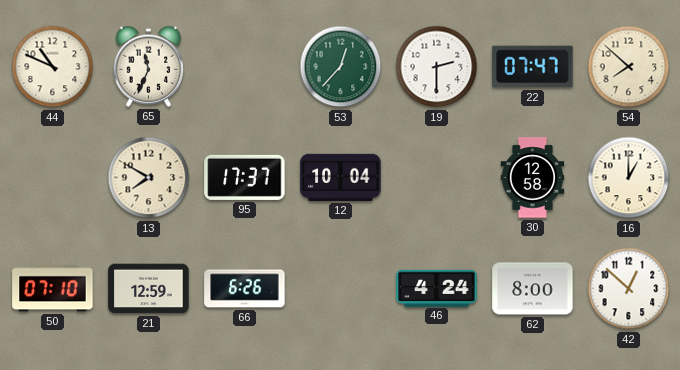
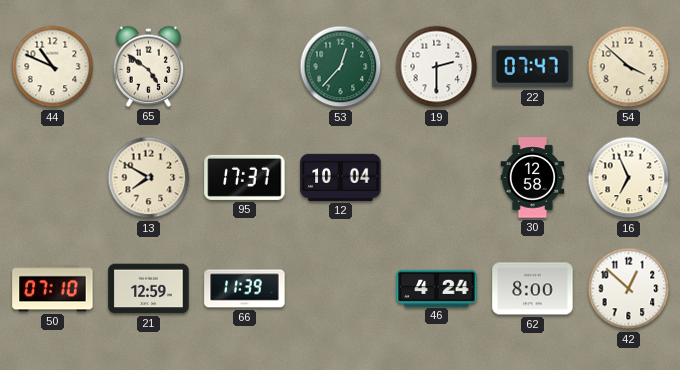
65: 11:34 -> 4:51
54: 7:52 -> 3:52
16: 1:00 -> 6:56
66: 6:26 -> 11:39
